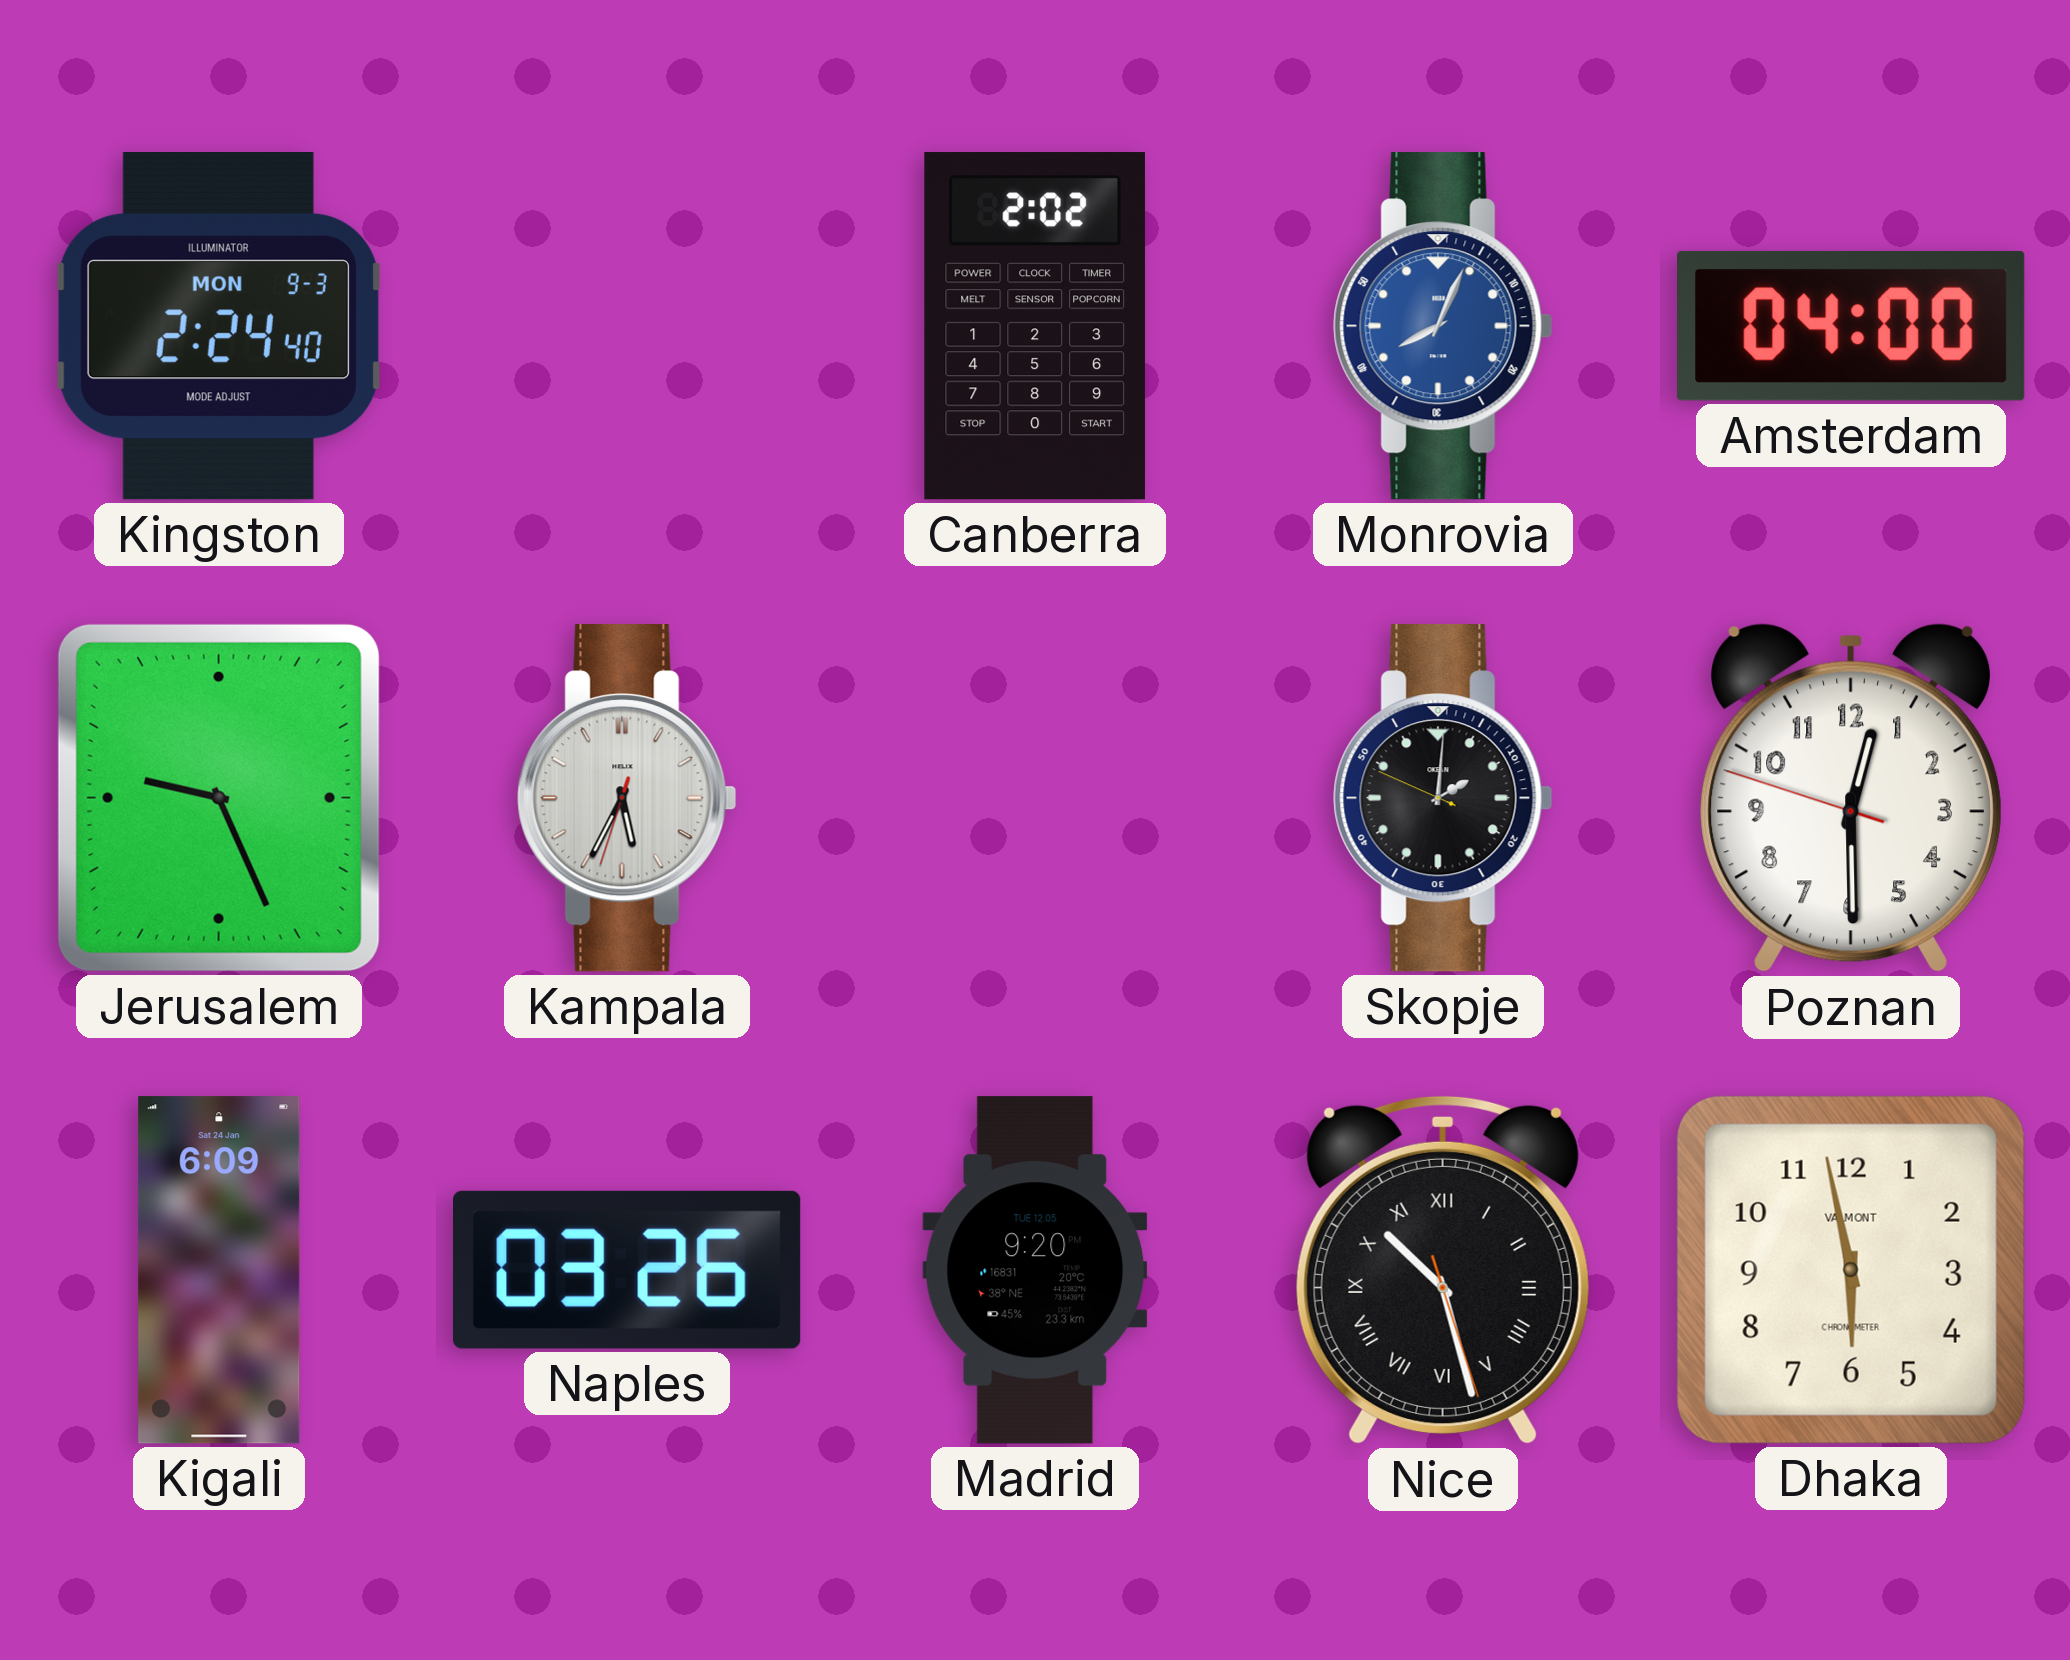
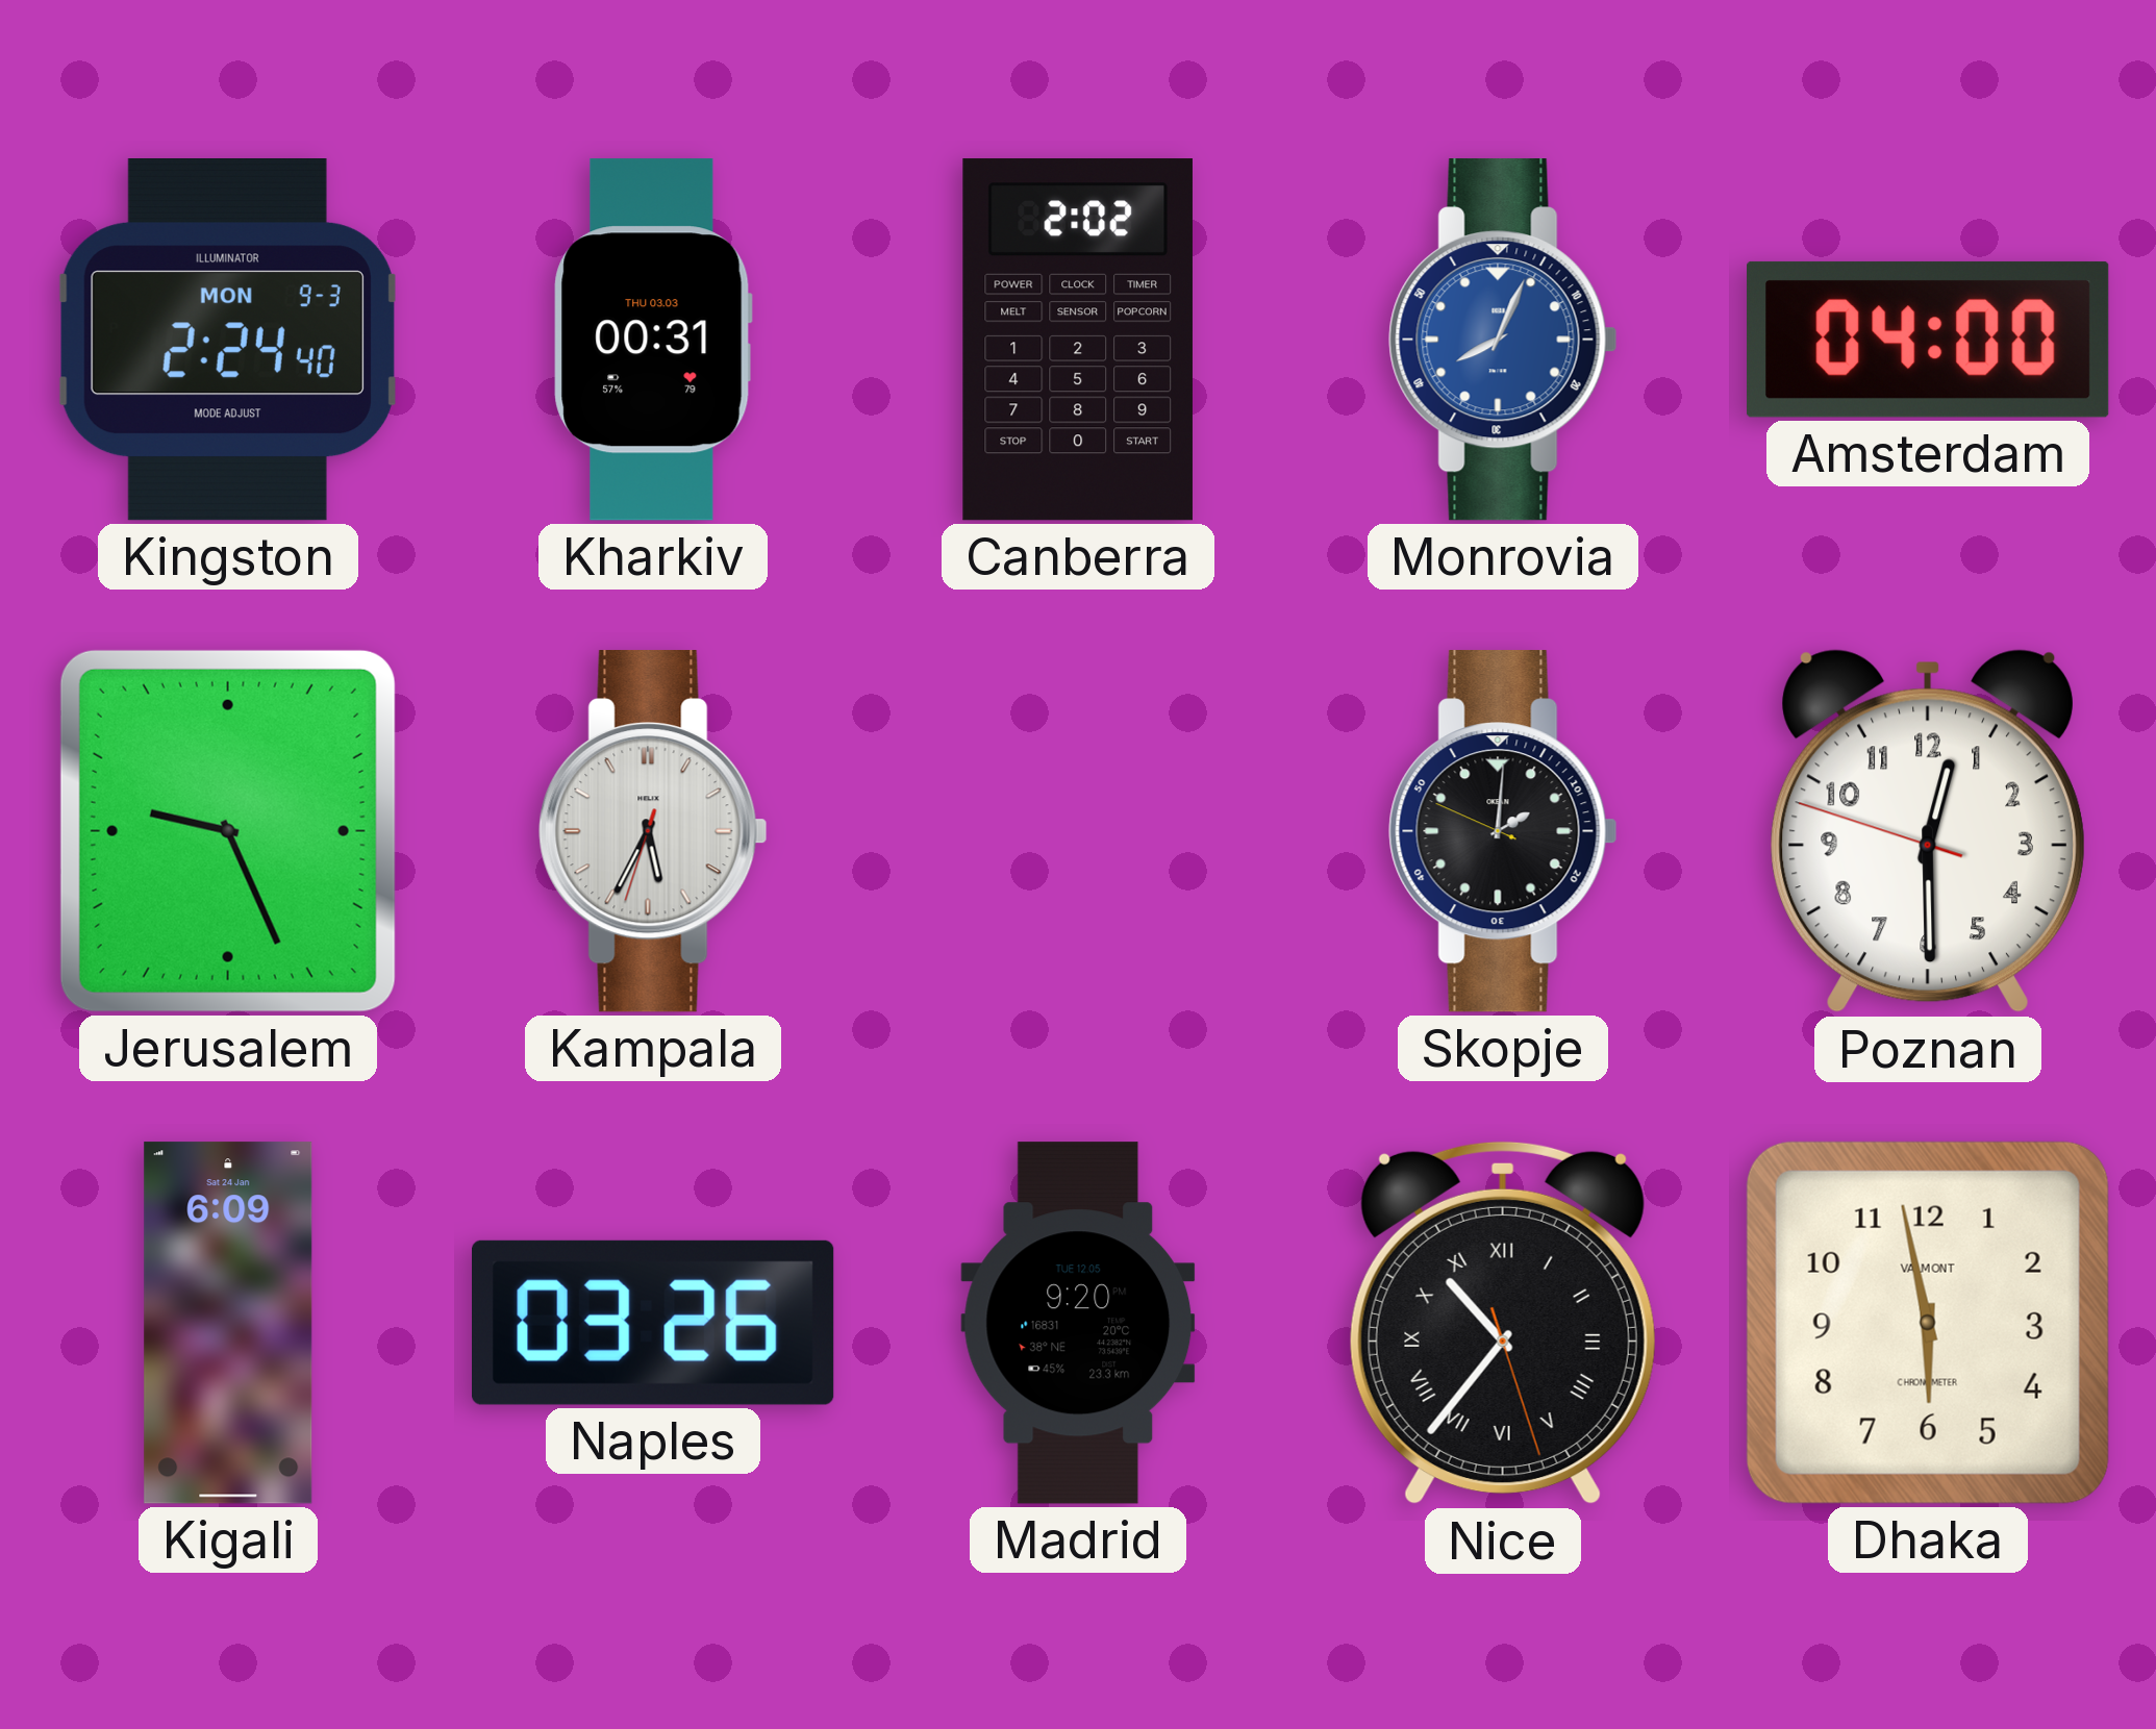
Kharkiv: none -> 00:31
Nice: 10:27 -> 10:36
